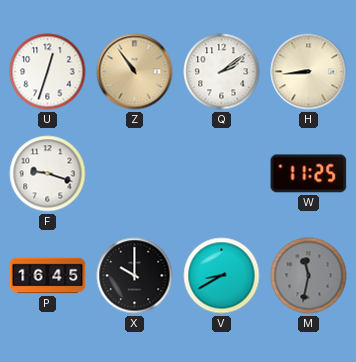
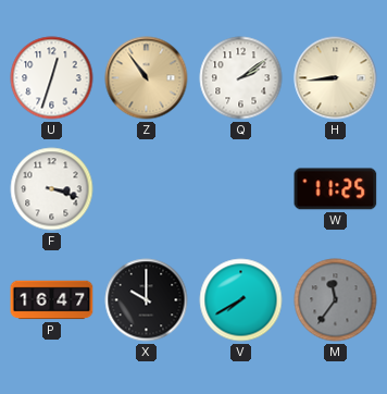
F: 9:18 -> 3:18
P: 16:45 -> 16:47
V: 8:40 -> 7:40
M: 11:32 -> 11:36
